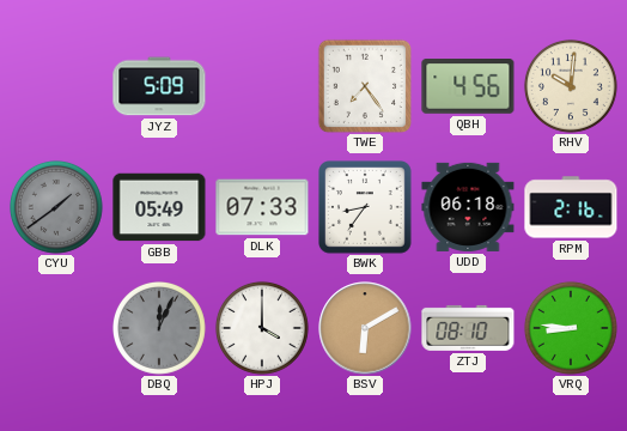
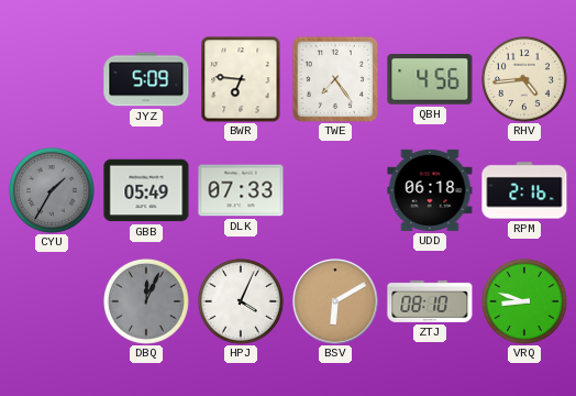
BWR: none -> 6:46
RHV: 10:01 -> 4:44
CYU: 1:39 -> 1:35
BWK: 8:36 -> none
HPJ: 4:00 -> 4:04
VRQ: 8:46 -> 8:48
